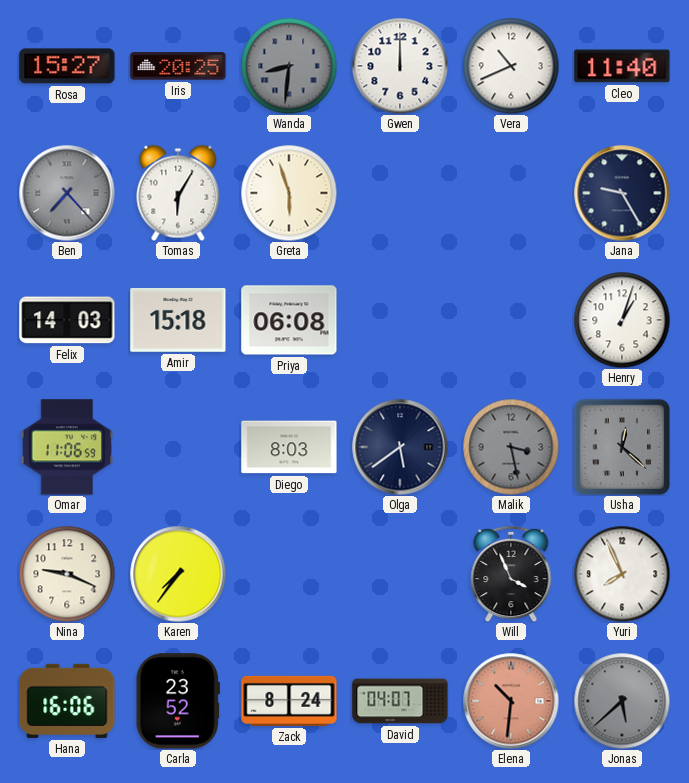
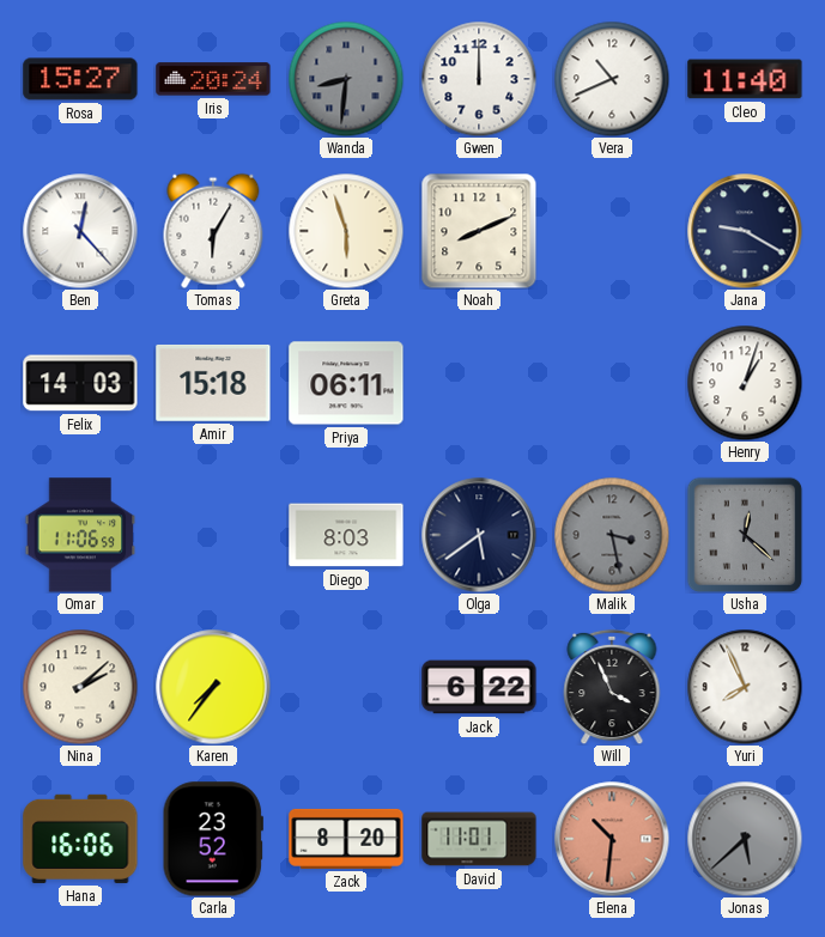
Iris: 20:25 -> 20:24
Ben: 7:23 -> 12:23
Ben dial: grey -> white
Noah: none -> 8:11
Jana: 9:25 -> 9:20
Priya: 06:08 -> 06:11
Nina: 9:19 -> 2:08
Jack: none -> 6:22
Zack: 8:24 -> 8:20
David: 04:07 -> 11:01
